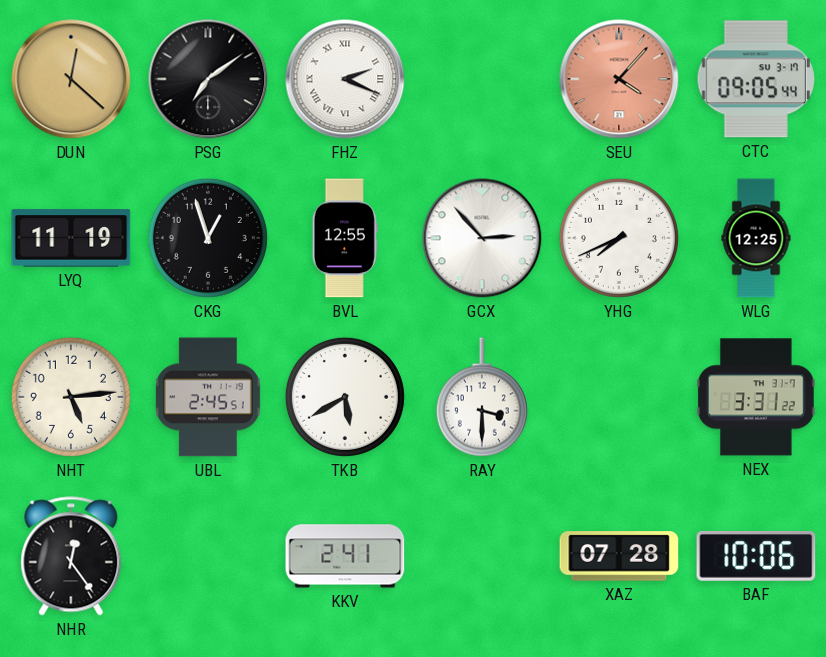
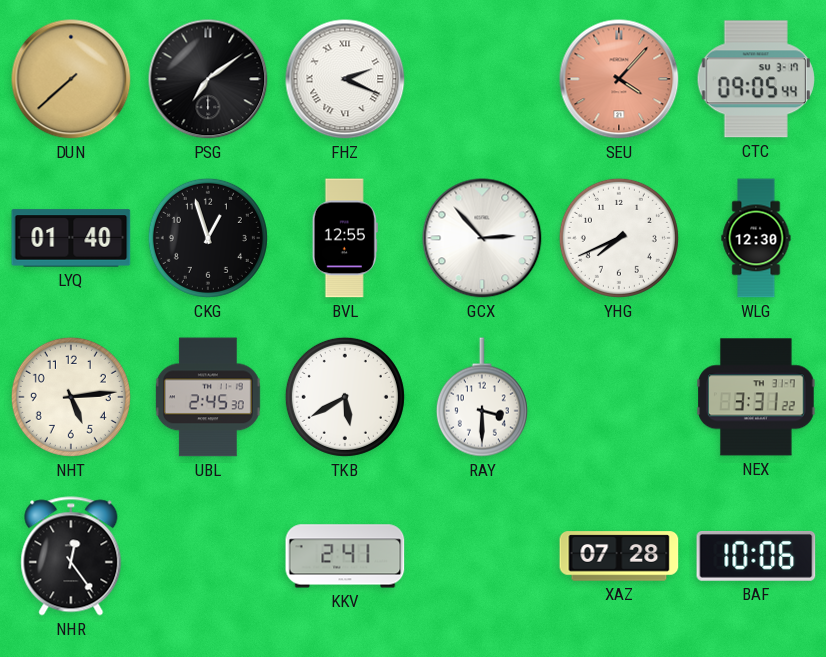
DUN: 12:22 -> 7:38
LYQ: 11:19 -> 01:40
WLG: 12:25 -> 12:30
UBL: 2:45:51 -> 2:45:30
